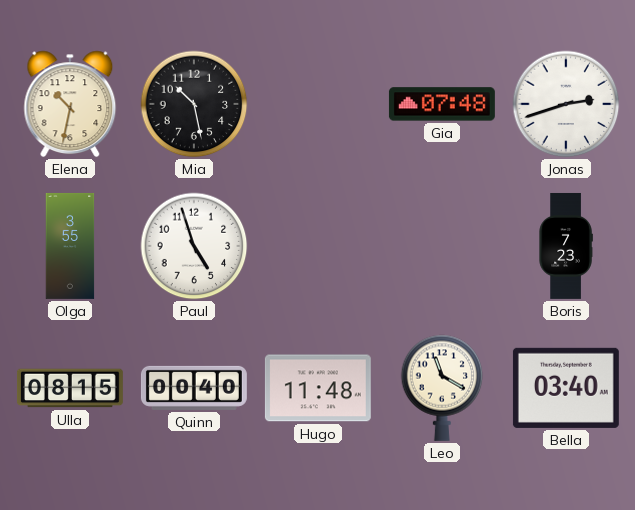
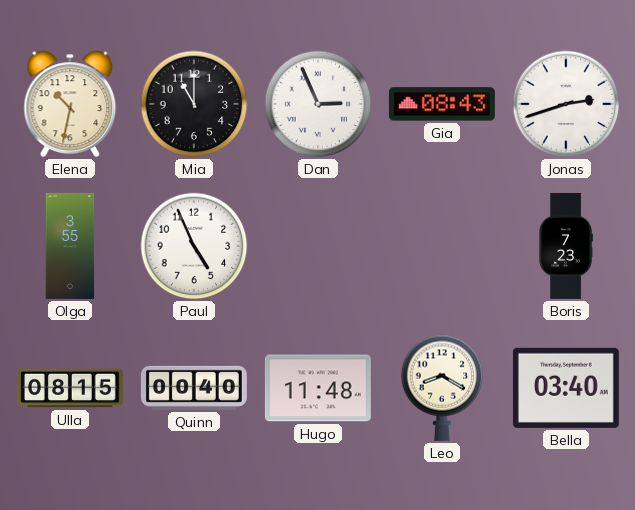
Mia: 10:28 -> 11:00
Dan: none -> 2:56
Gia: 07:48 -> 08:43
Paul: 4:57 -> 4:56
Leo: 11:20 -> 8:20
